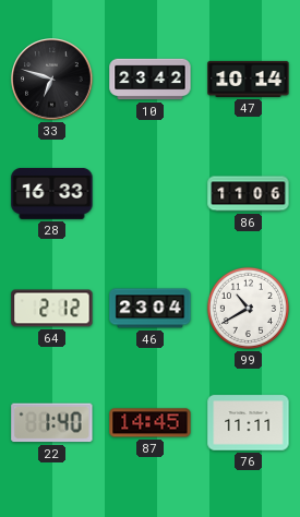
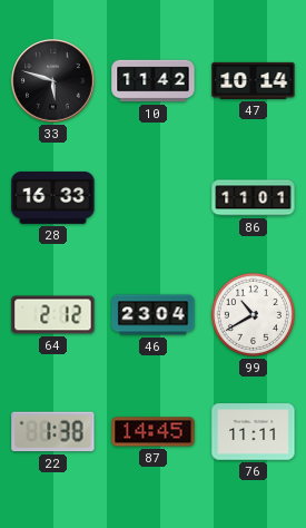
33: 6:48 -> 5:48
10: 23:42 -> 11:42
86: 11:06 -> 11:01
22: 1:40 -> 1:38
